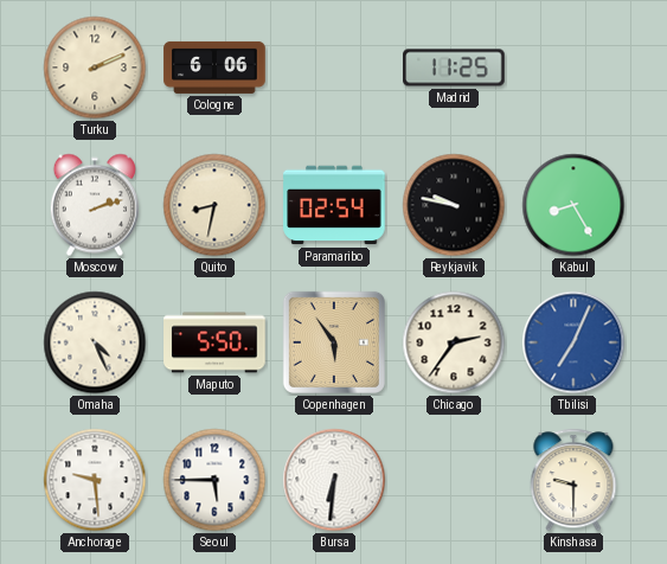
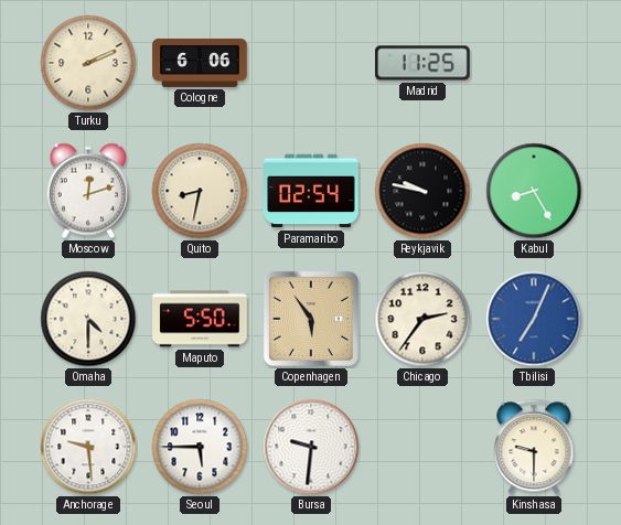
Moscow: 2:12 -> 12:12
Omaha: 4:26 -> 4:30
Bursa: 6:31 -> 9:31
